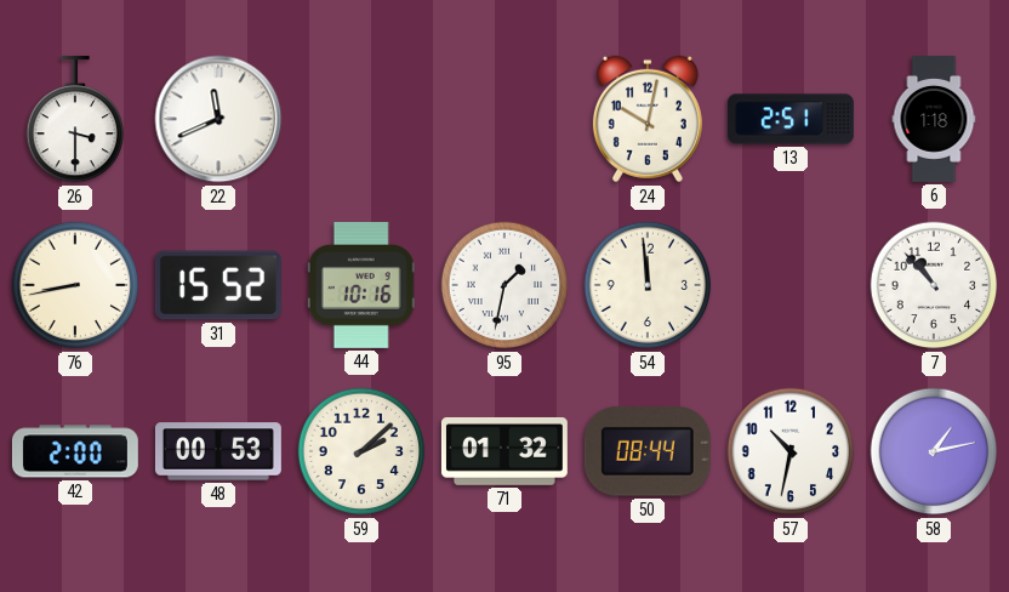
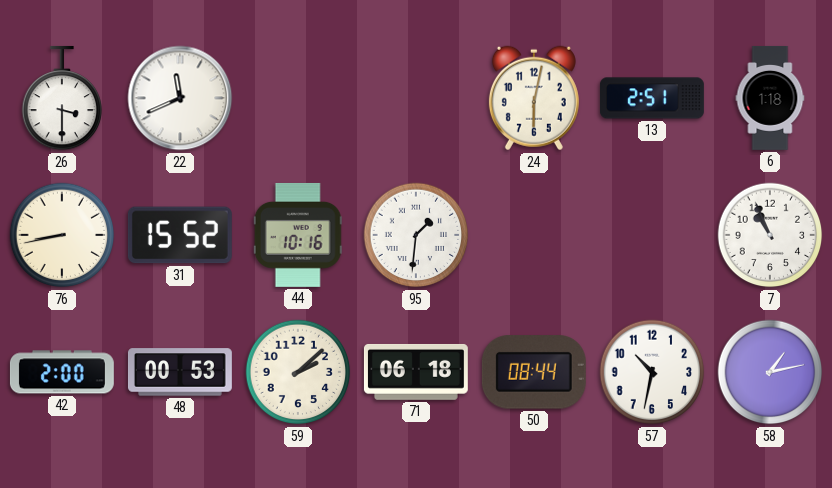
24: 10:02 -> 6:02
95: 1:32 -> 1:31
54: 11:59 -> none
7: 10:53 -> 10:56
71: 01:32 -> 06:18
